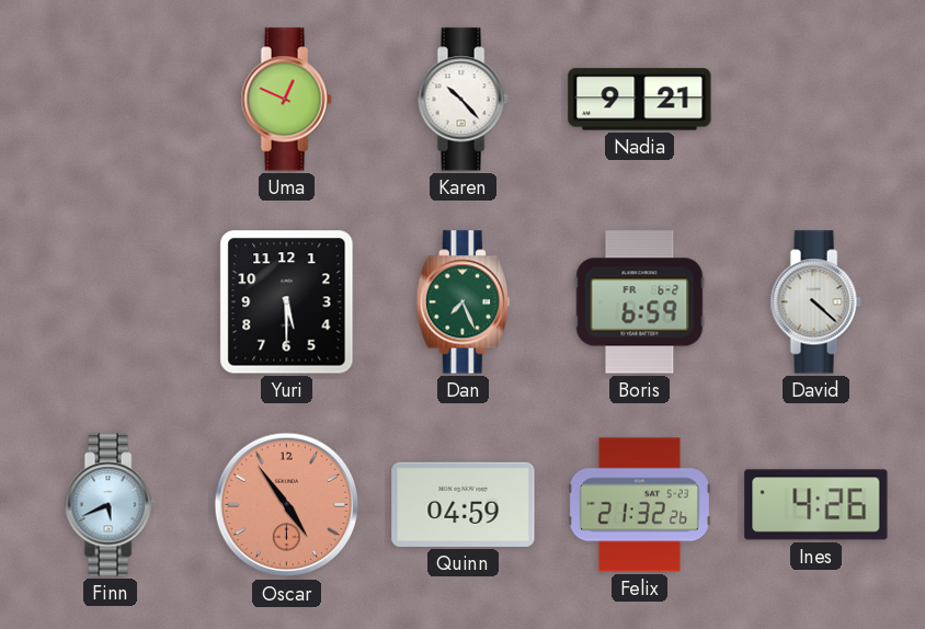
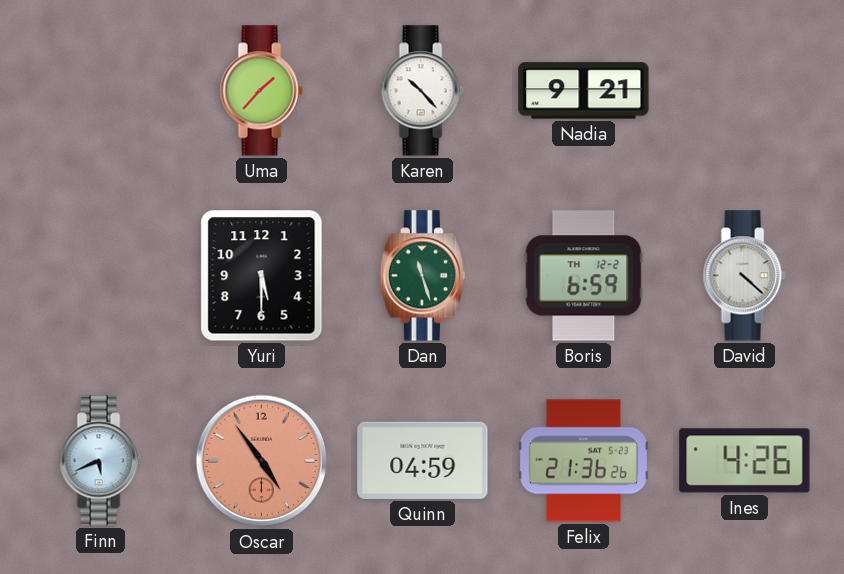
Uma: 12:49 -> 1:37
Dan: 7:26 -> 11:27
Boris date: FR 6-2 -> TH 12-2
Felix: 21:32 -> 21:36
